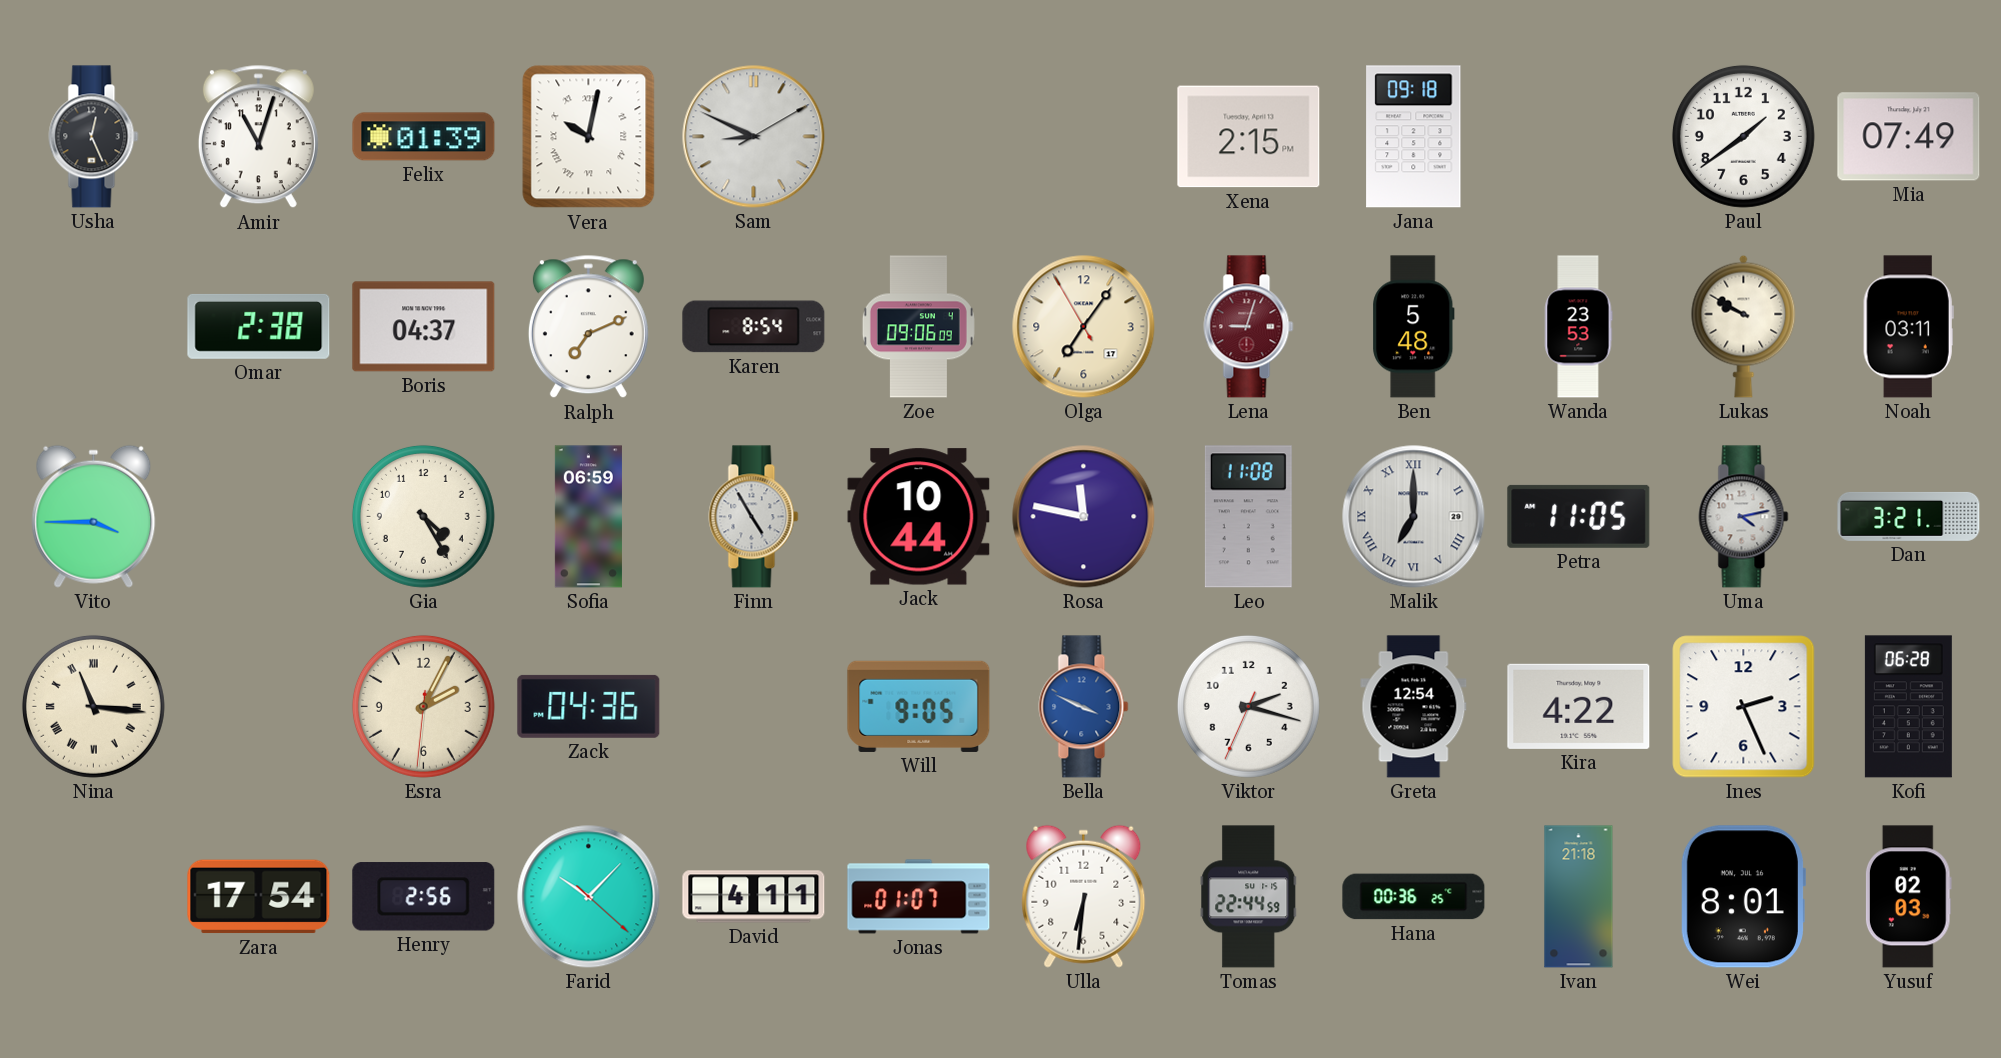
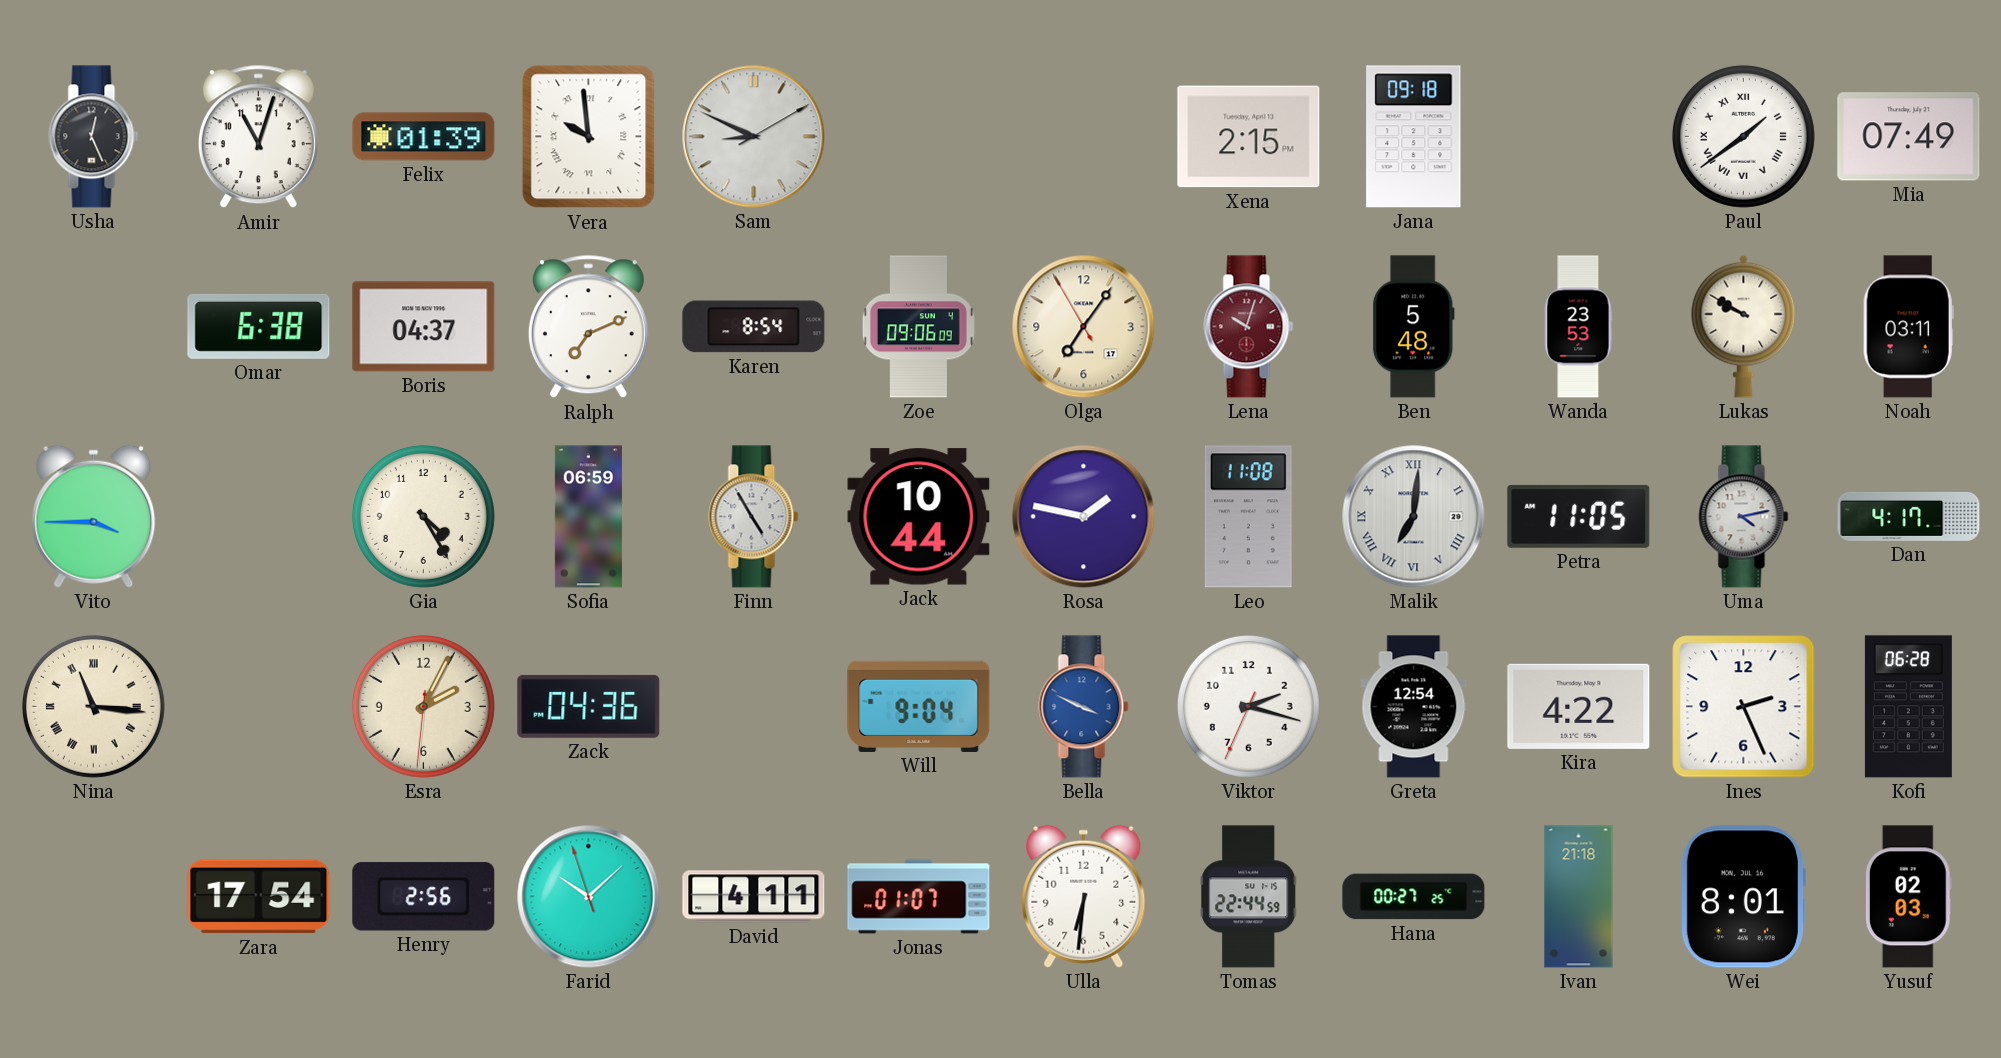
Vera: 10:02 -> 9:59
Paul numerals: Arabic -> Roman
Omar: 2:38 -> 6:38
Lena: 9:03 -> 10:03
Rosa: 11:47 -> 1:47
Malik: 7:00 -> 7:01
Dan: 3:21 -> 4:17
Will: 9:05 -> 9:04
Farid: 10:07:22 -> 10:07:57
Hana: 00:36 -> 00:27
